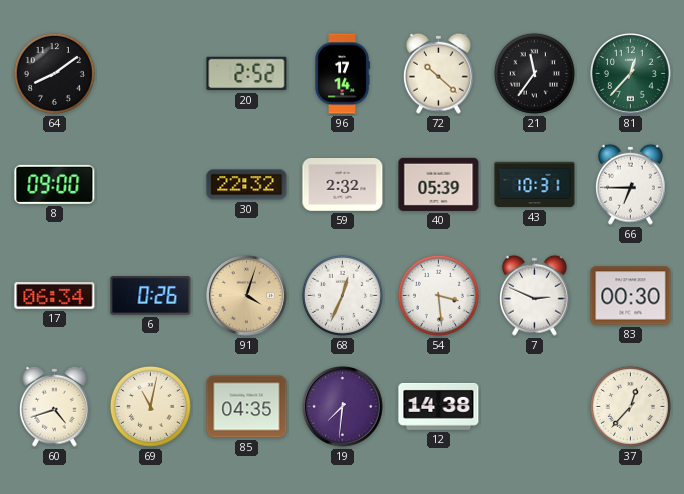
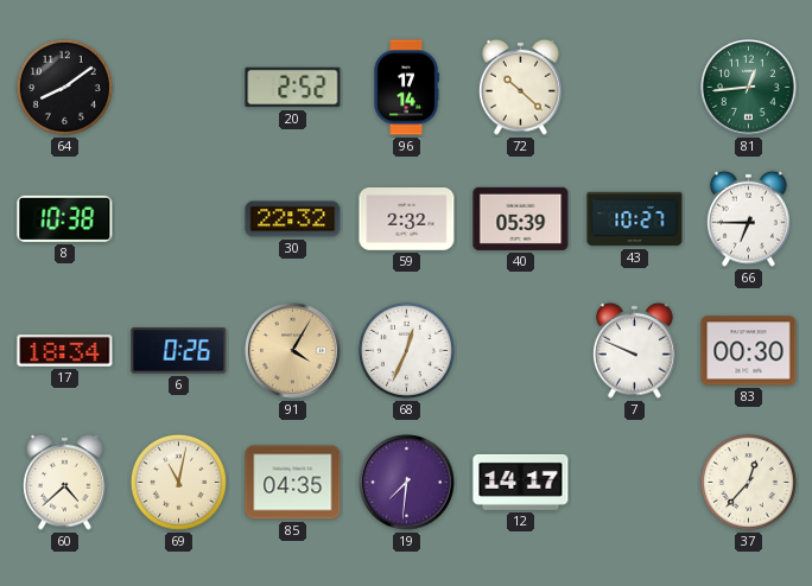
21: 11:36 -> none
81: 12:37 -> 12:44
8: 09:00 -> 10:38
43: 10:31 -> 10:27
17: 06:34 -> 18:34
91: 4:03 -> 4:05
54: 3:29 -> none
7: 2:49 -> 9:49
60: 4:42 -> 4:38
12: 14:38 -> 14:17
